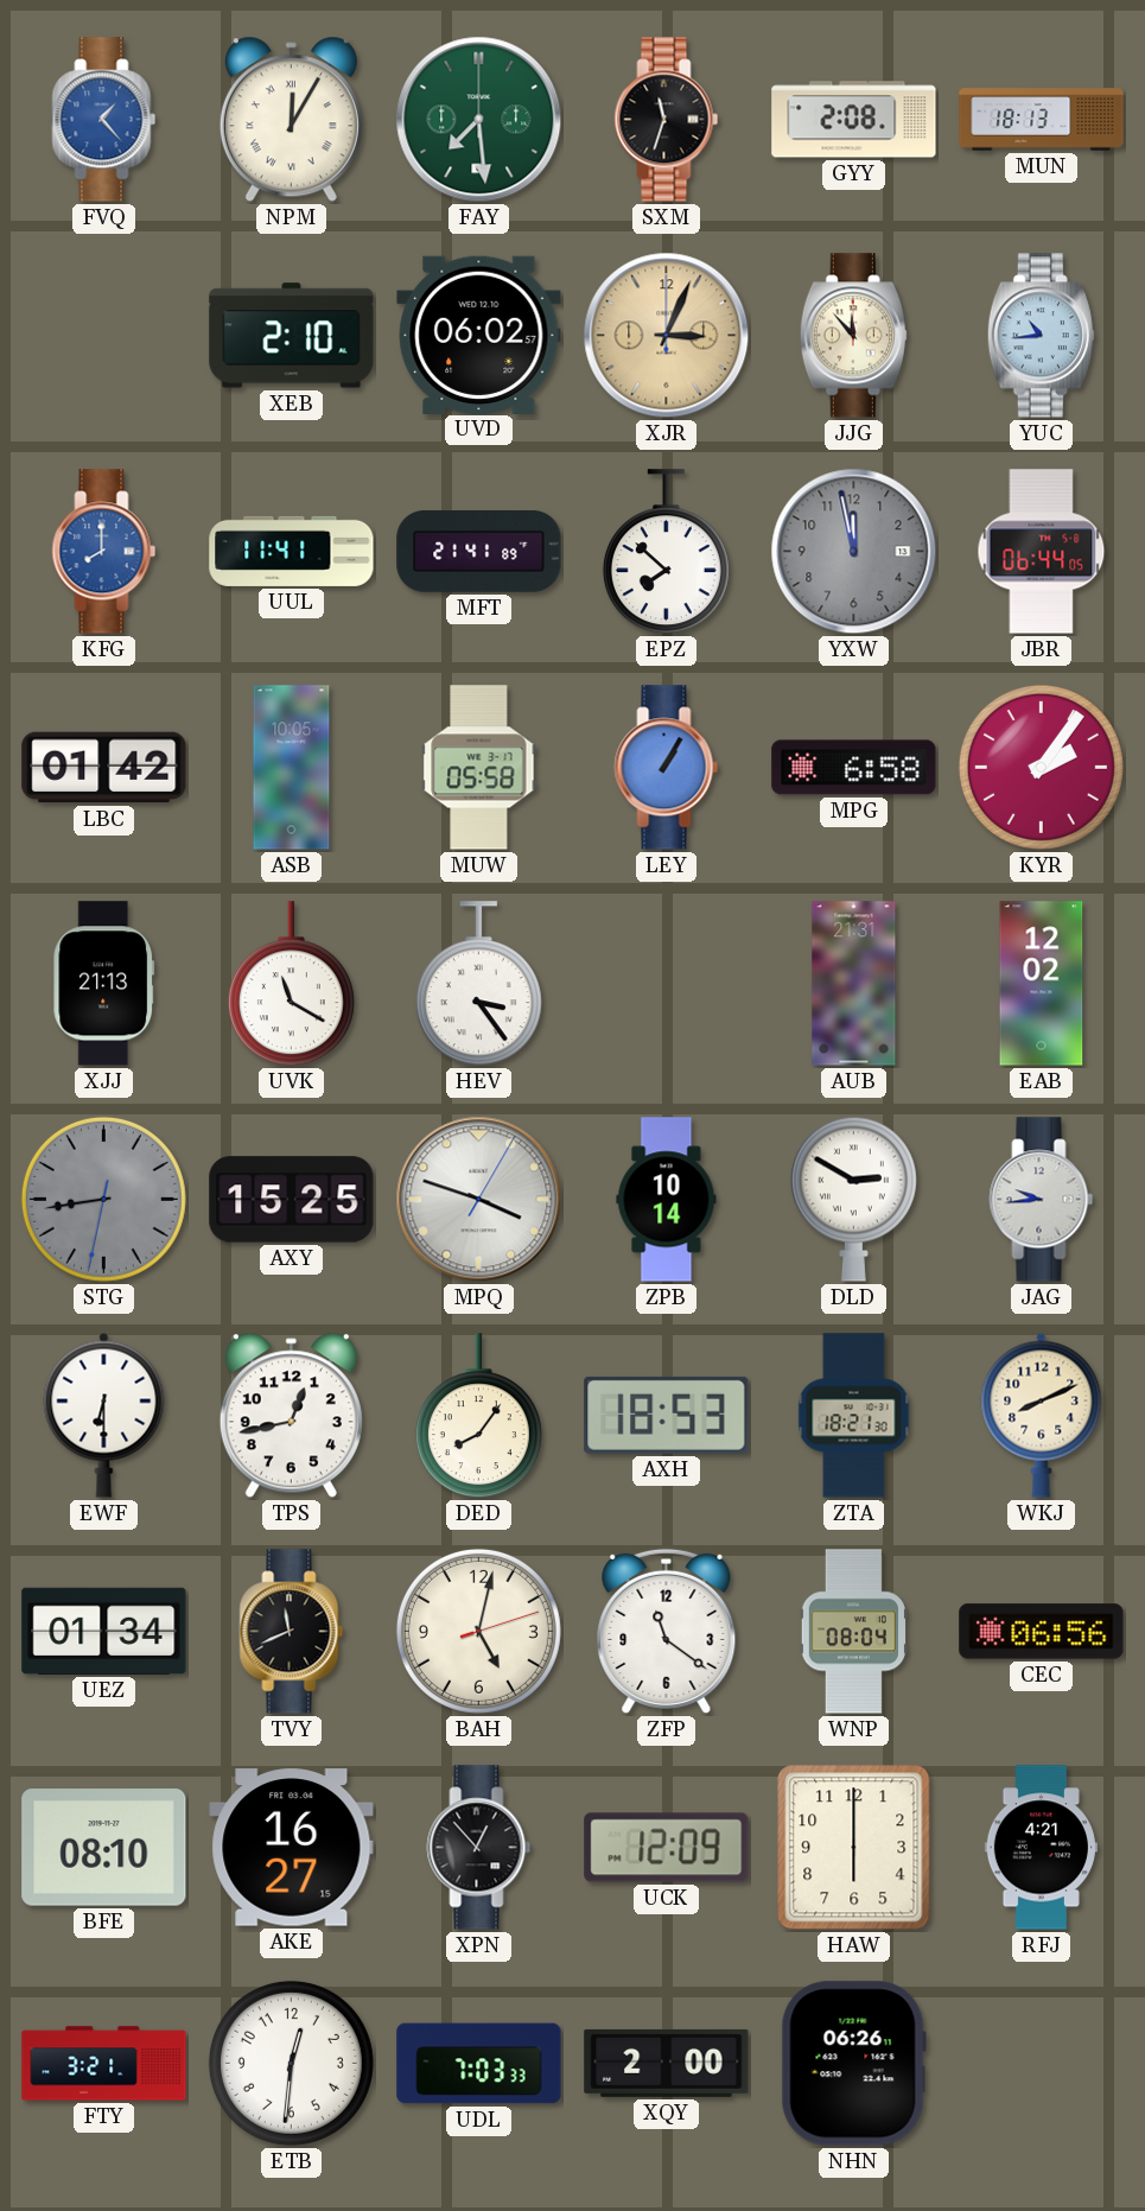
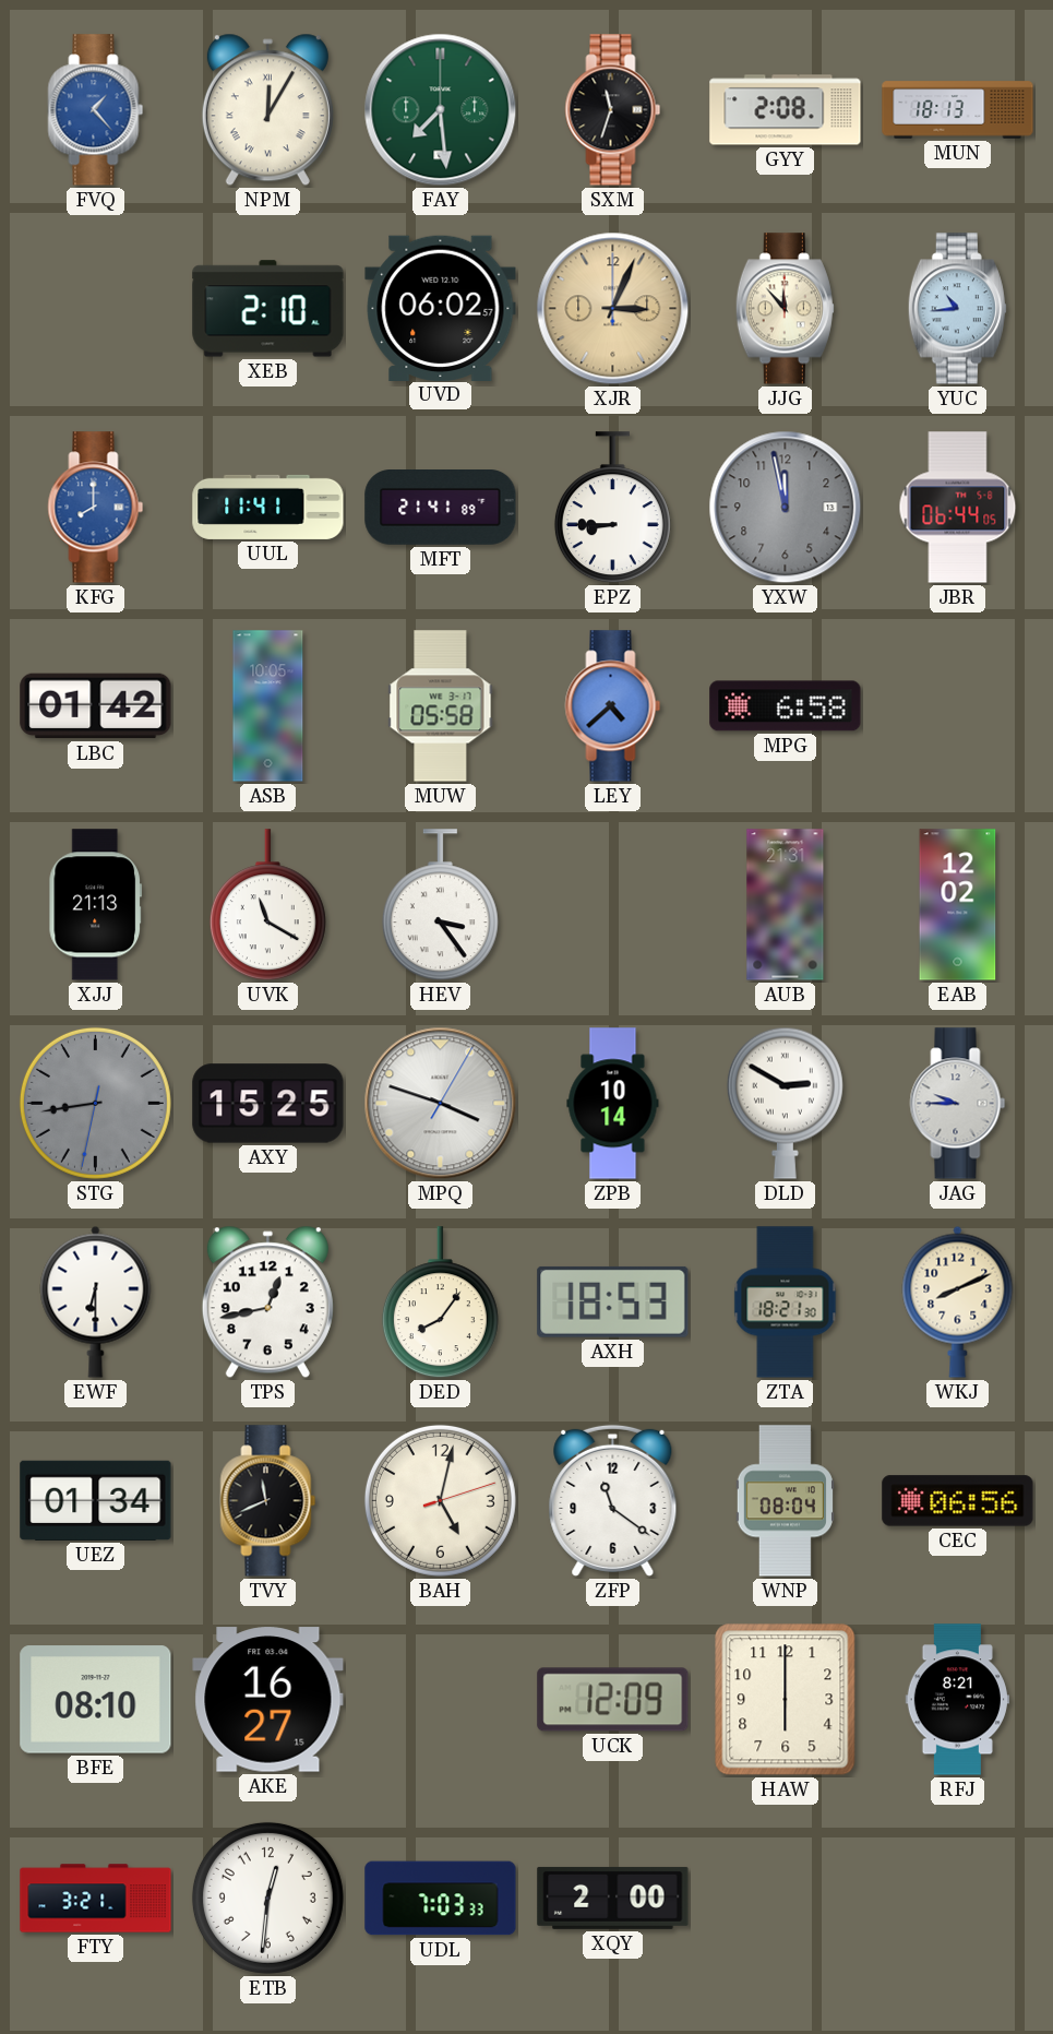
EPZ: 7:52 -> 8:45
LEY: 1:05 -> 4:38
KYR: 2:06 -> none
JAG: 9:44 -> 9:45
XPN: 12:53 -> none
RFJ: 4:21 -> 8:21
NHN: 06:26 -> none
